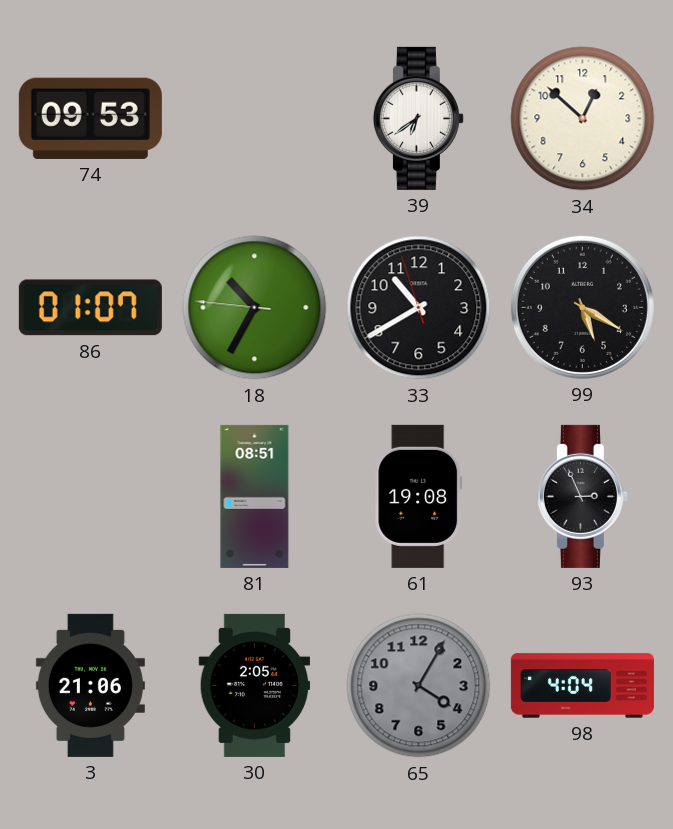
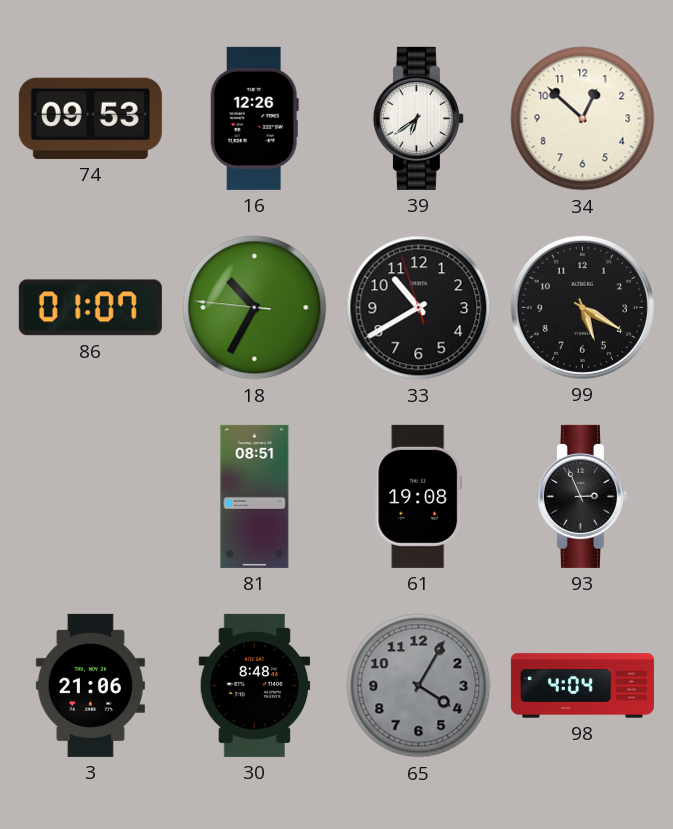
16: none -> 12:26
30: 2:05 -> 8:48
